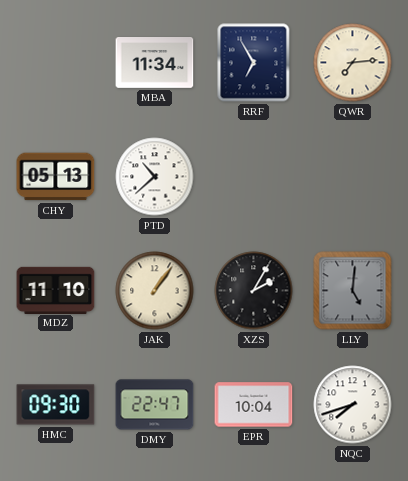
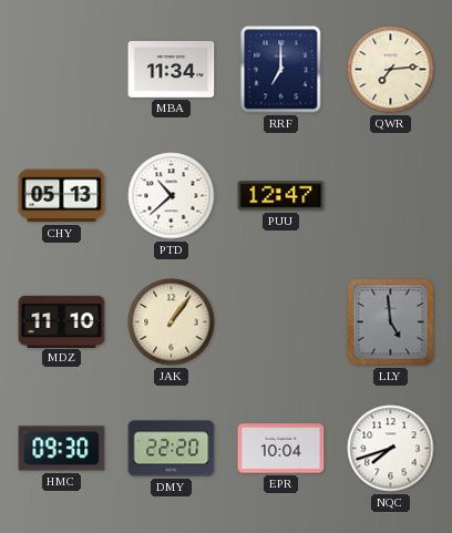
RRF: 6:55 -> 7:00
PUU: none -> 12:47
XZS: 2:05 -> none
LLY: 5:01 -> 4:59
DMY: 22:47 -> 22:20
